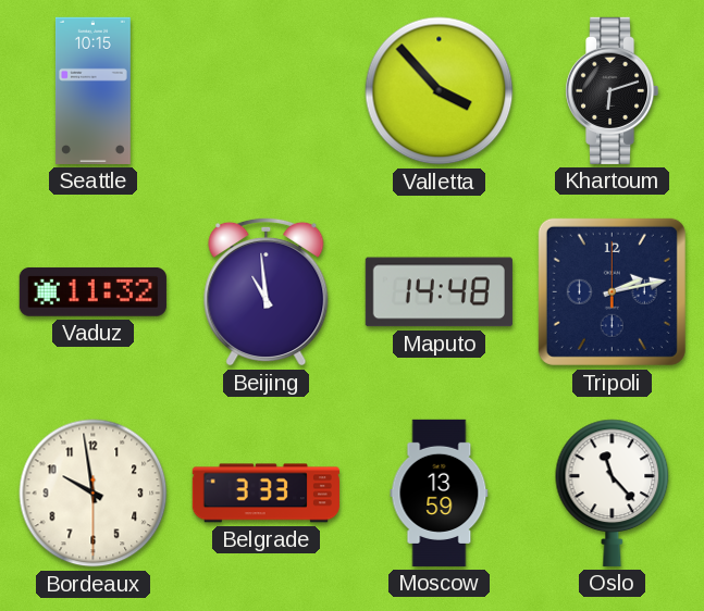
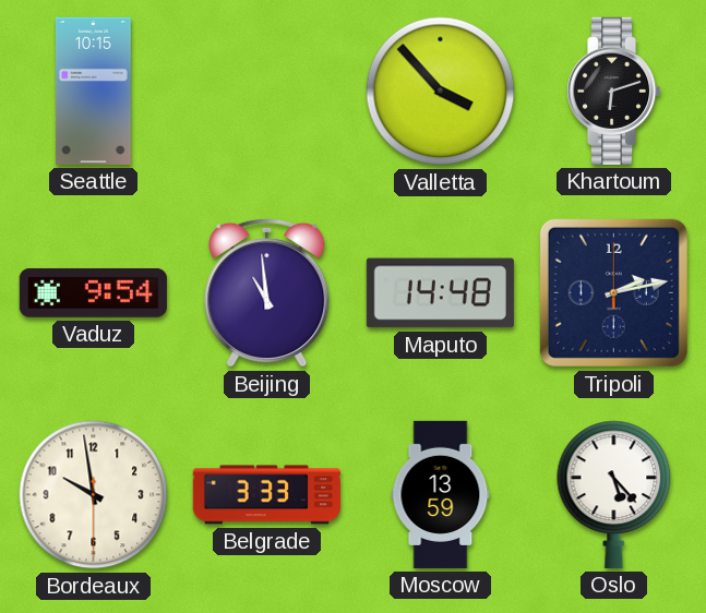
Vaduz: 11:32 -> 9:54
Oslo: 11:23 -> 5:23
